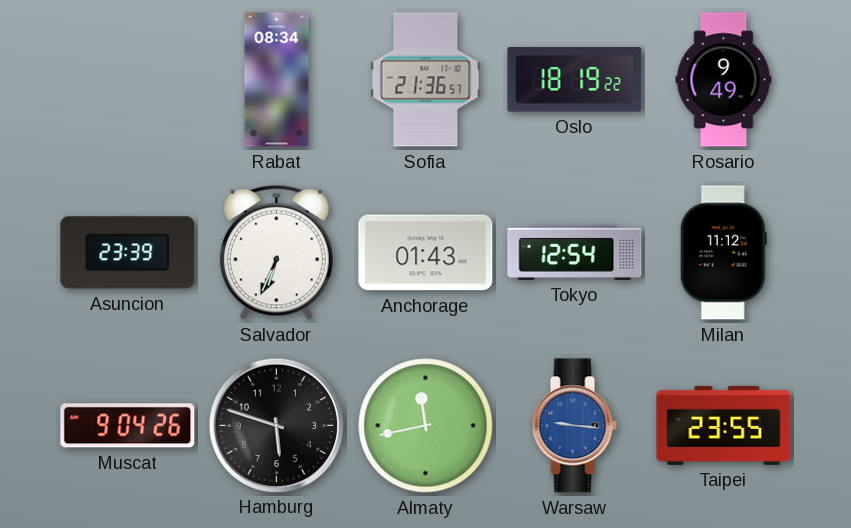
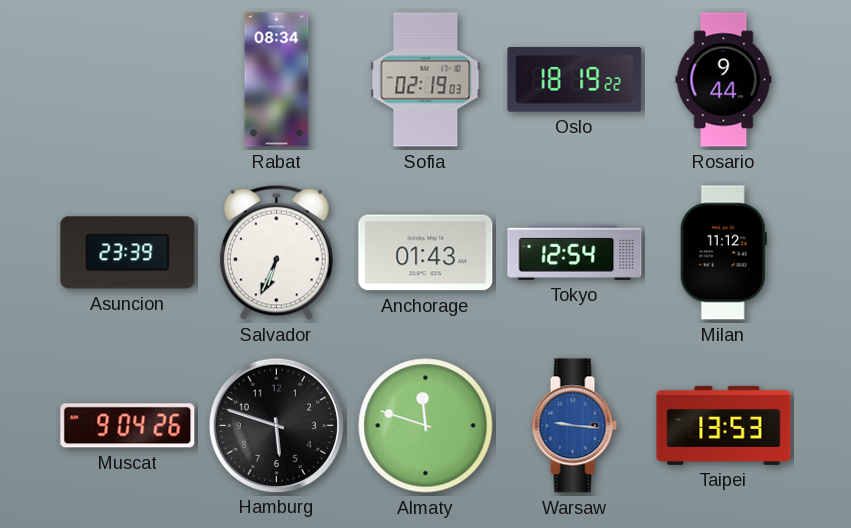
Sofia: 21:36 -> 02:19
Rosario: 9:49 -> 9:44
Almaty: 11:43 -> 11:48
Taipei: 23:55 -> 13:53
